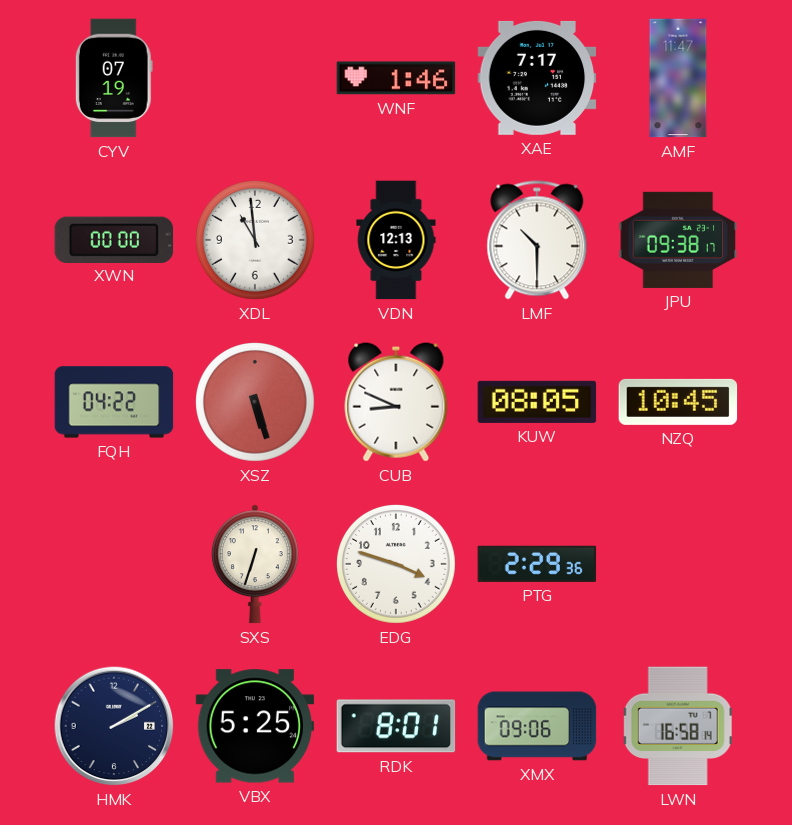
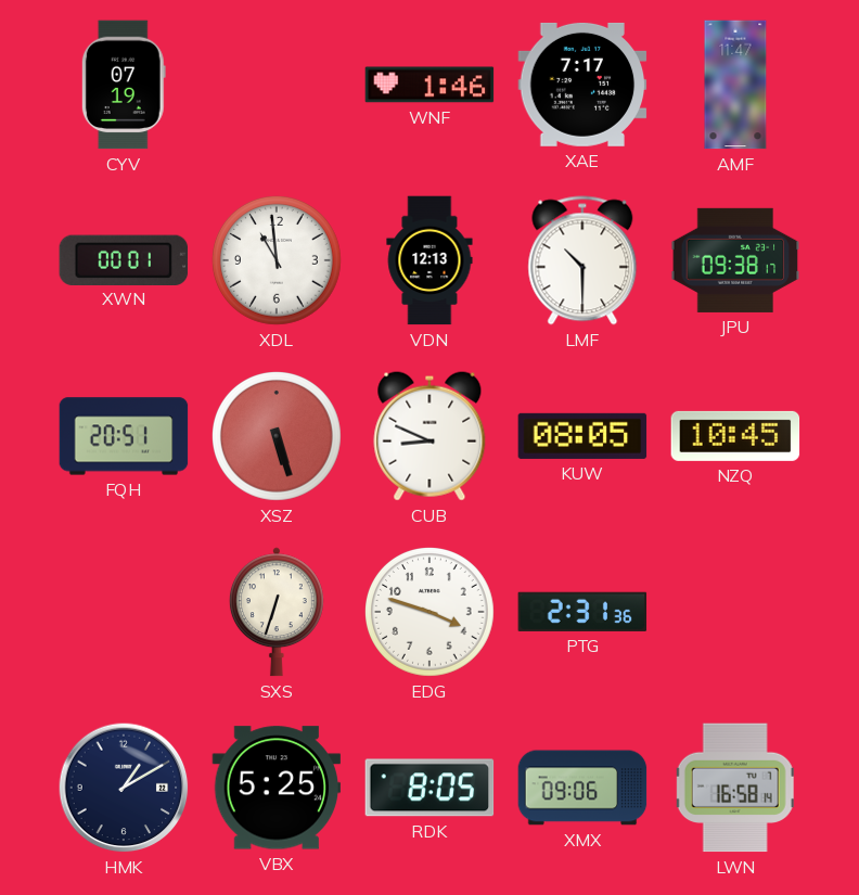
XWN: 00:00 -> 00:01
FQH: 04:22 -> 20:51
PTG: 2:29 -> 2:31
HMK: 2:10 -> 1:10
RDK: 8:01 -> 8:05
